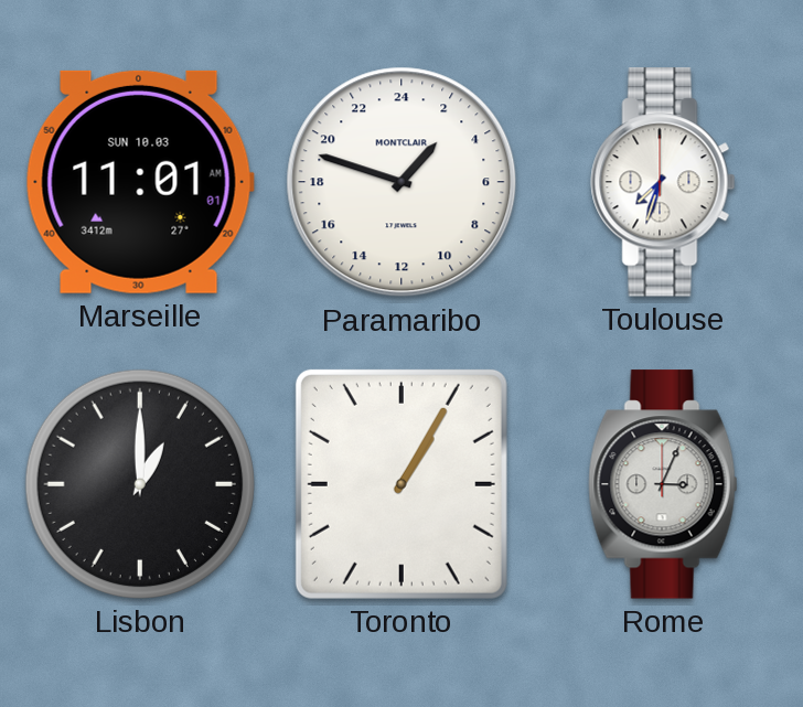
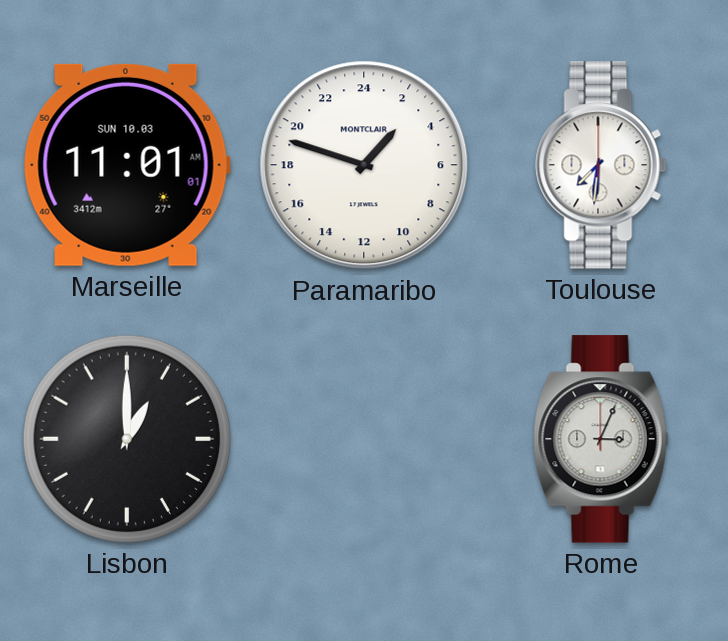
Toulouse: 7:33 -> 7:31
Toronto: 1:05 -> none
